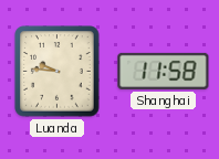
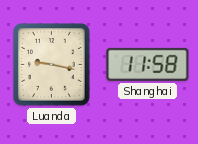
Luanda: 9:46 -> 9:17
